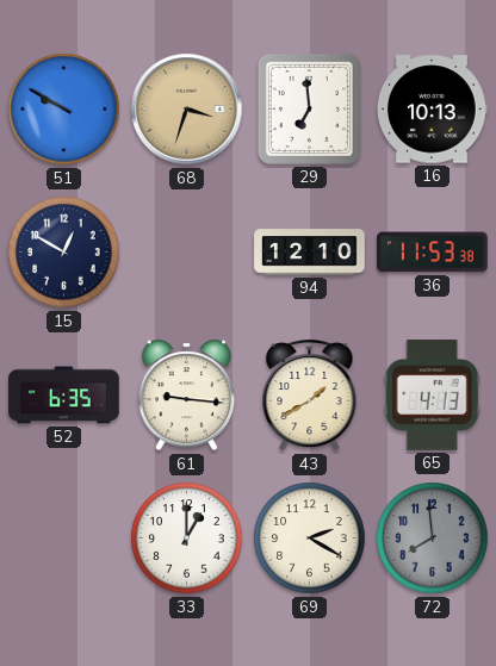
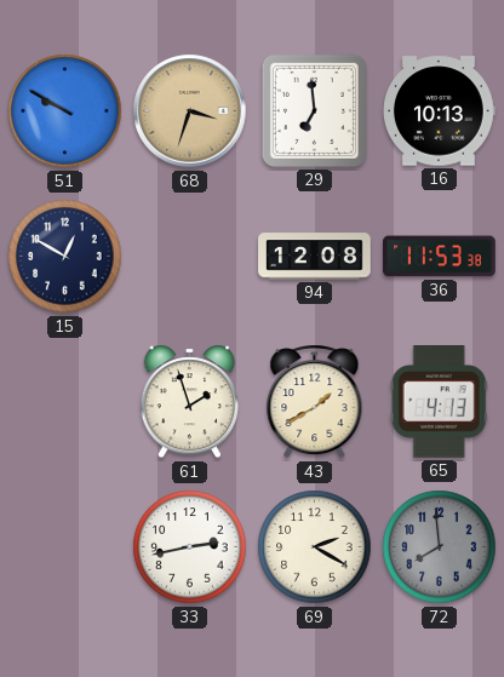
94: 12:10 -> 12:08
52: 6:35 -> none
61: 9:16 -> 1:57
33: 1:00 -> 2:43
